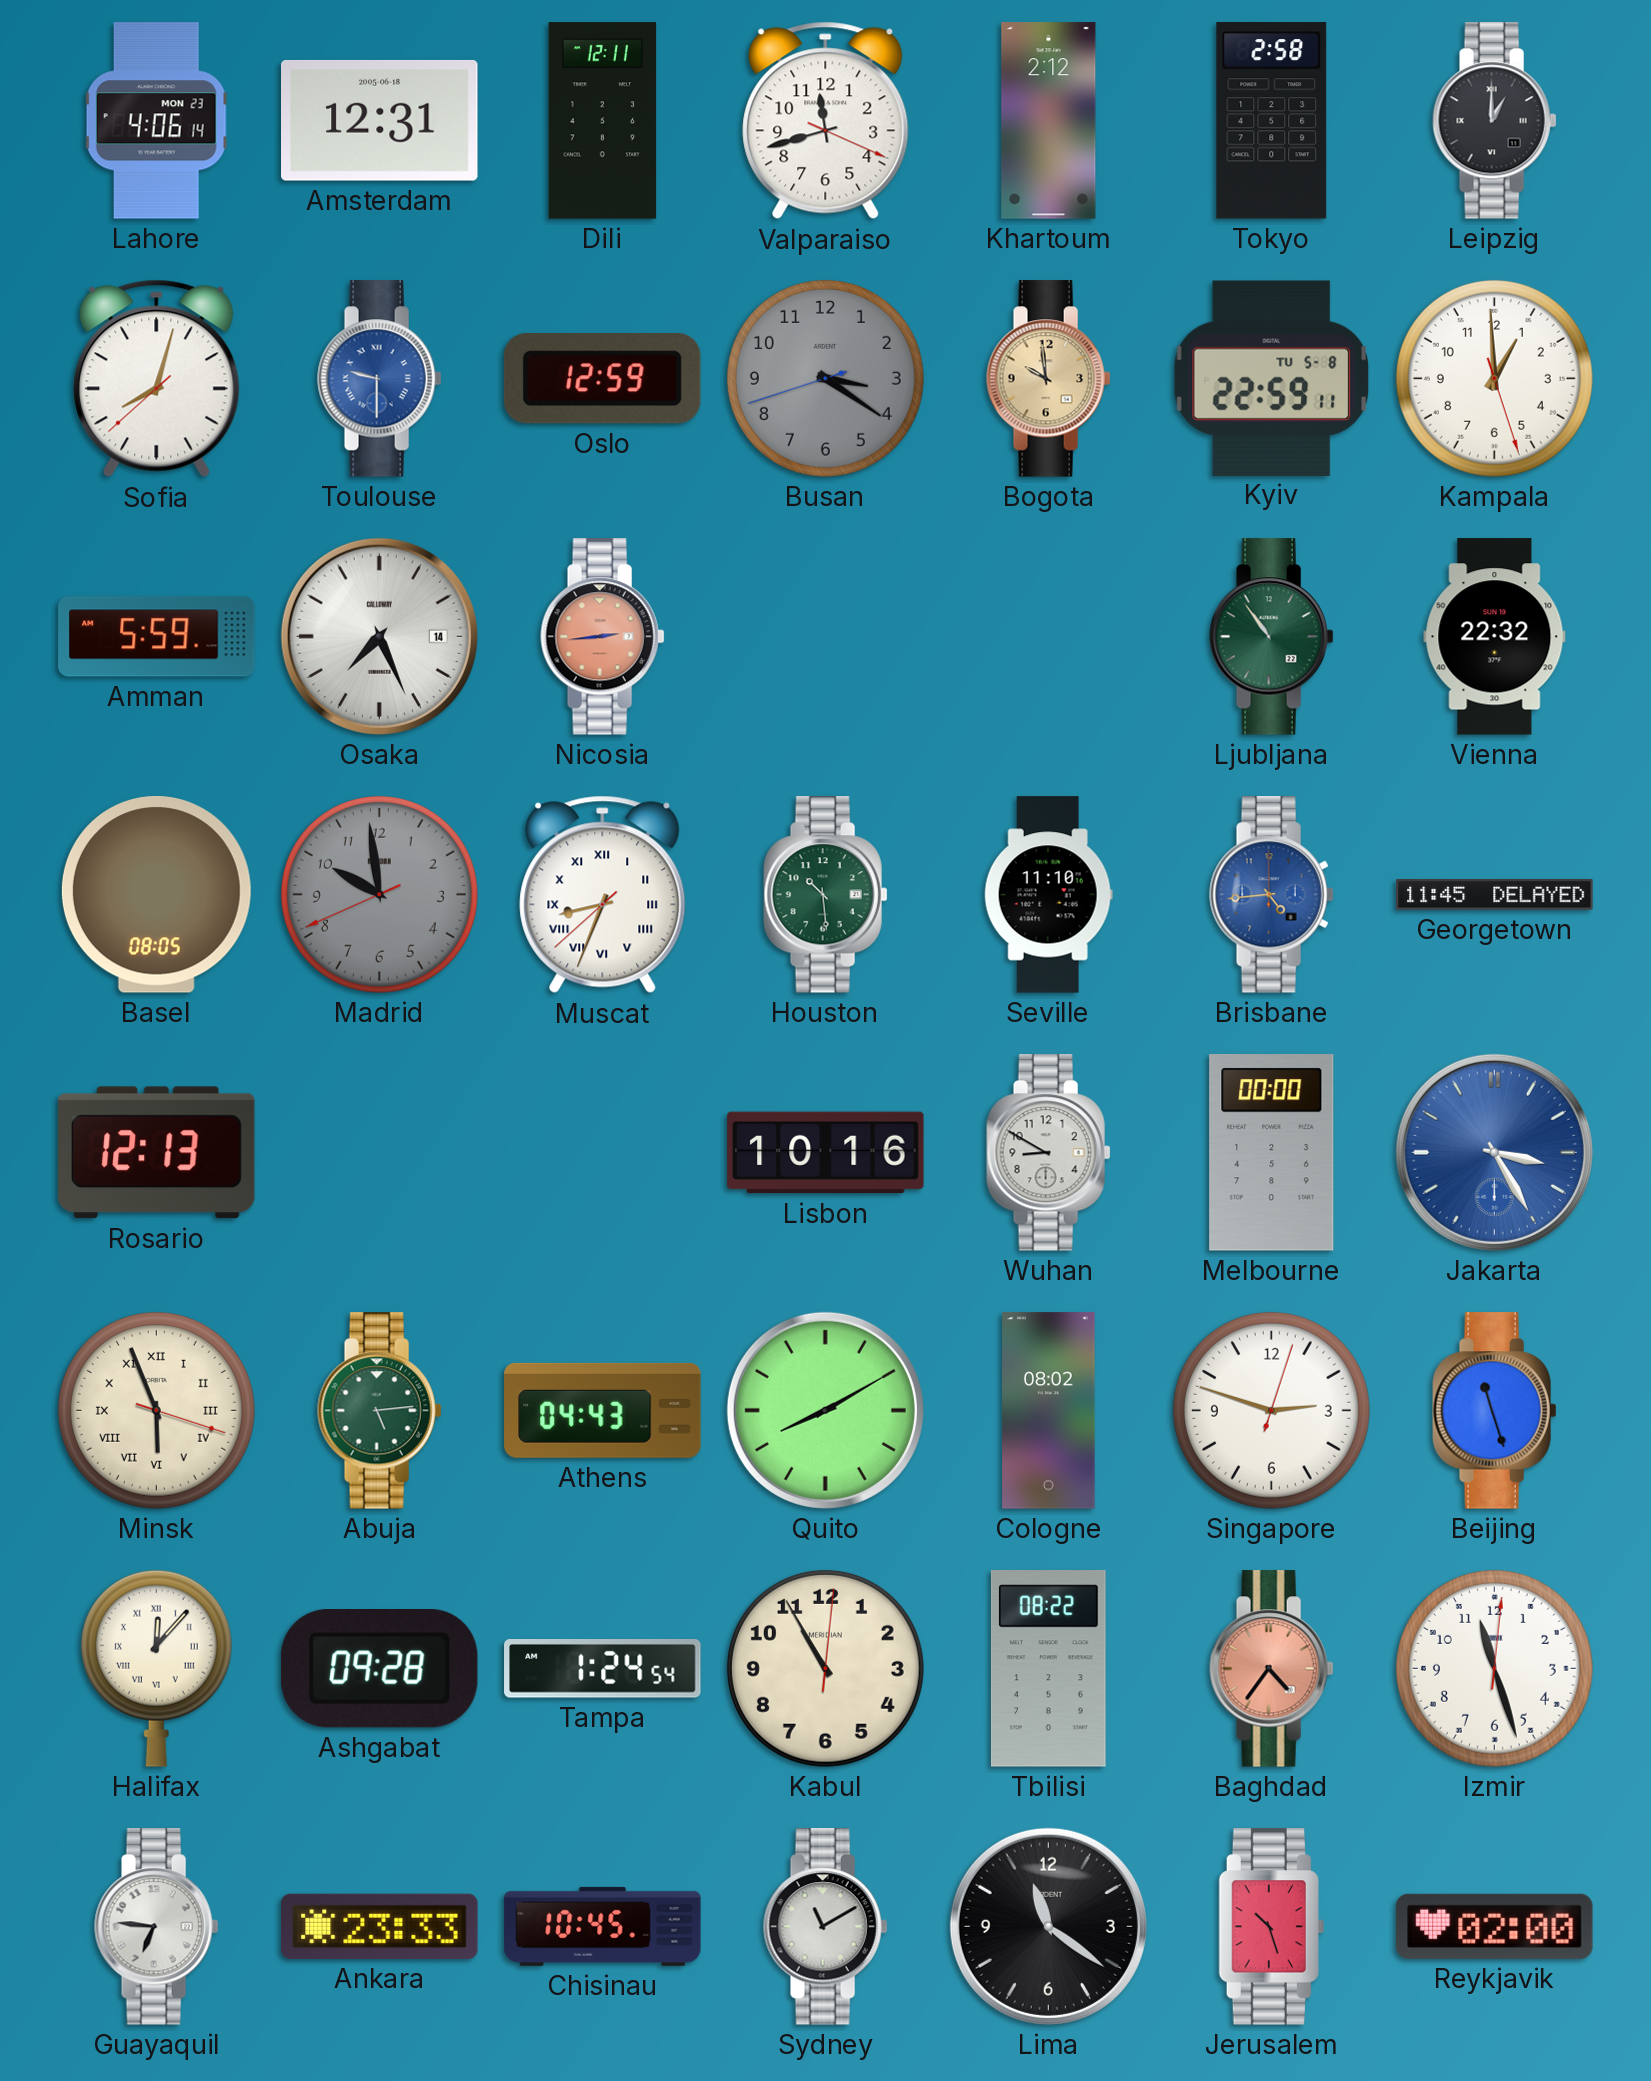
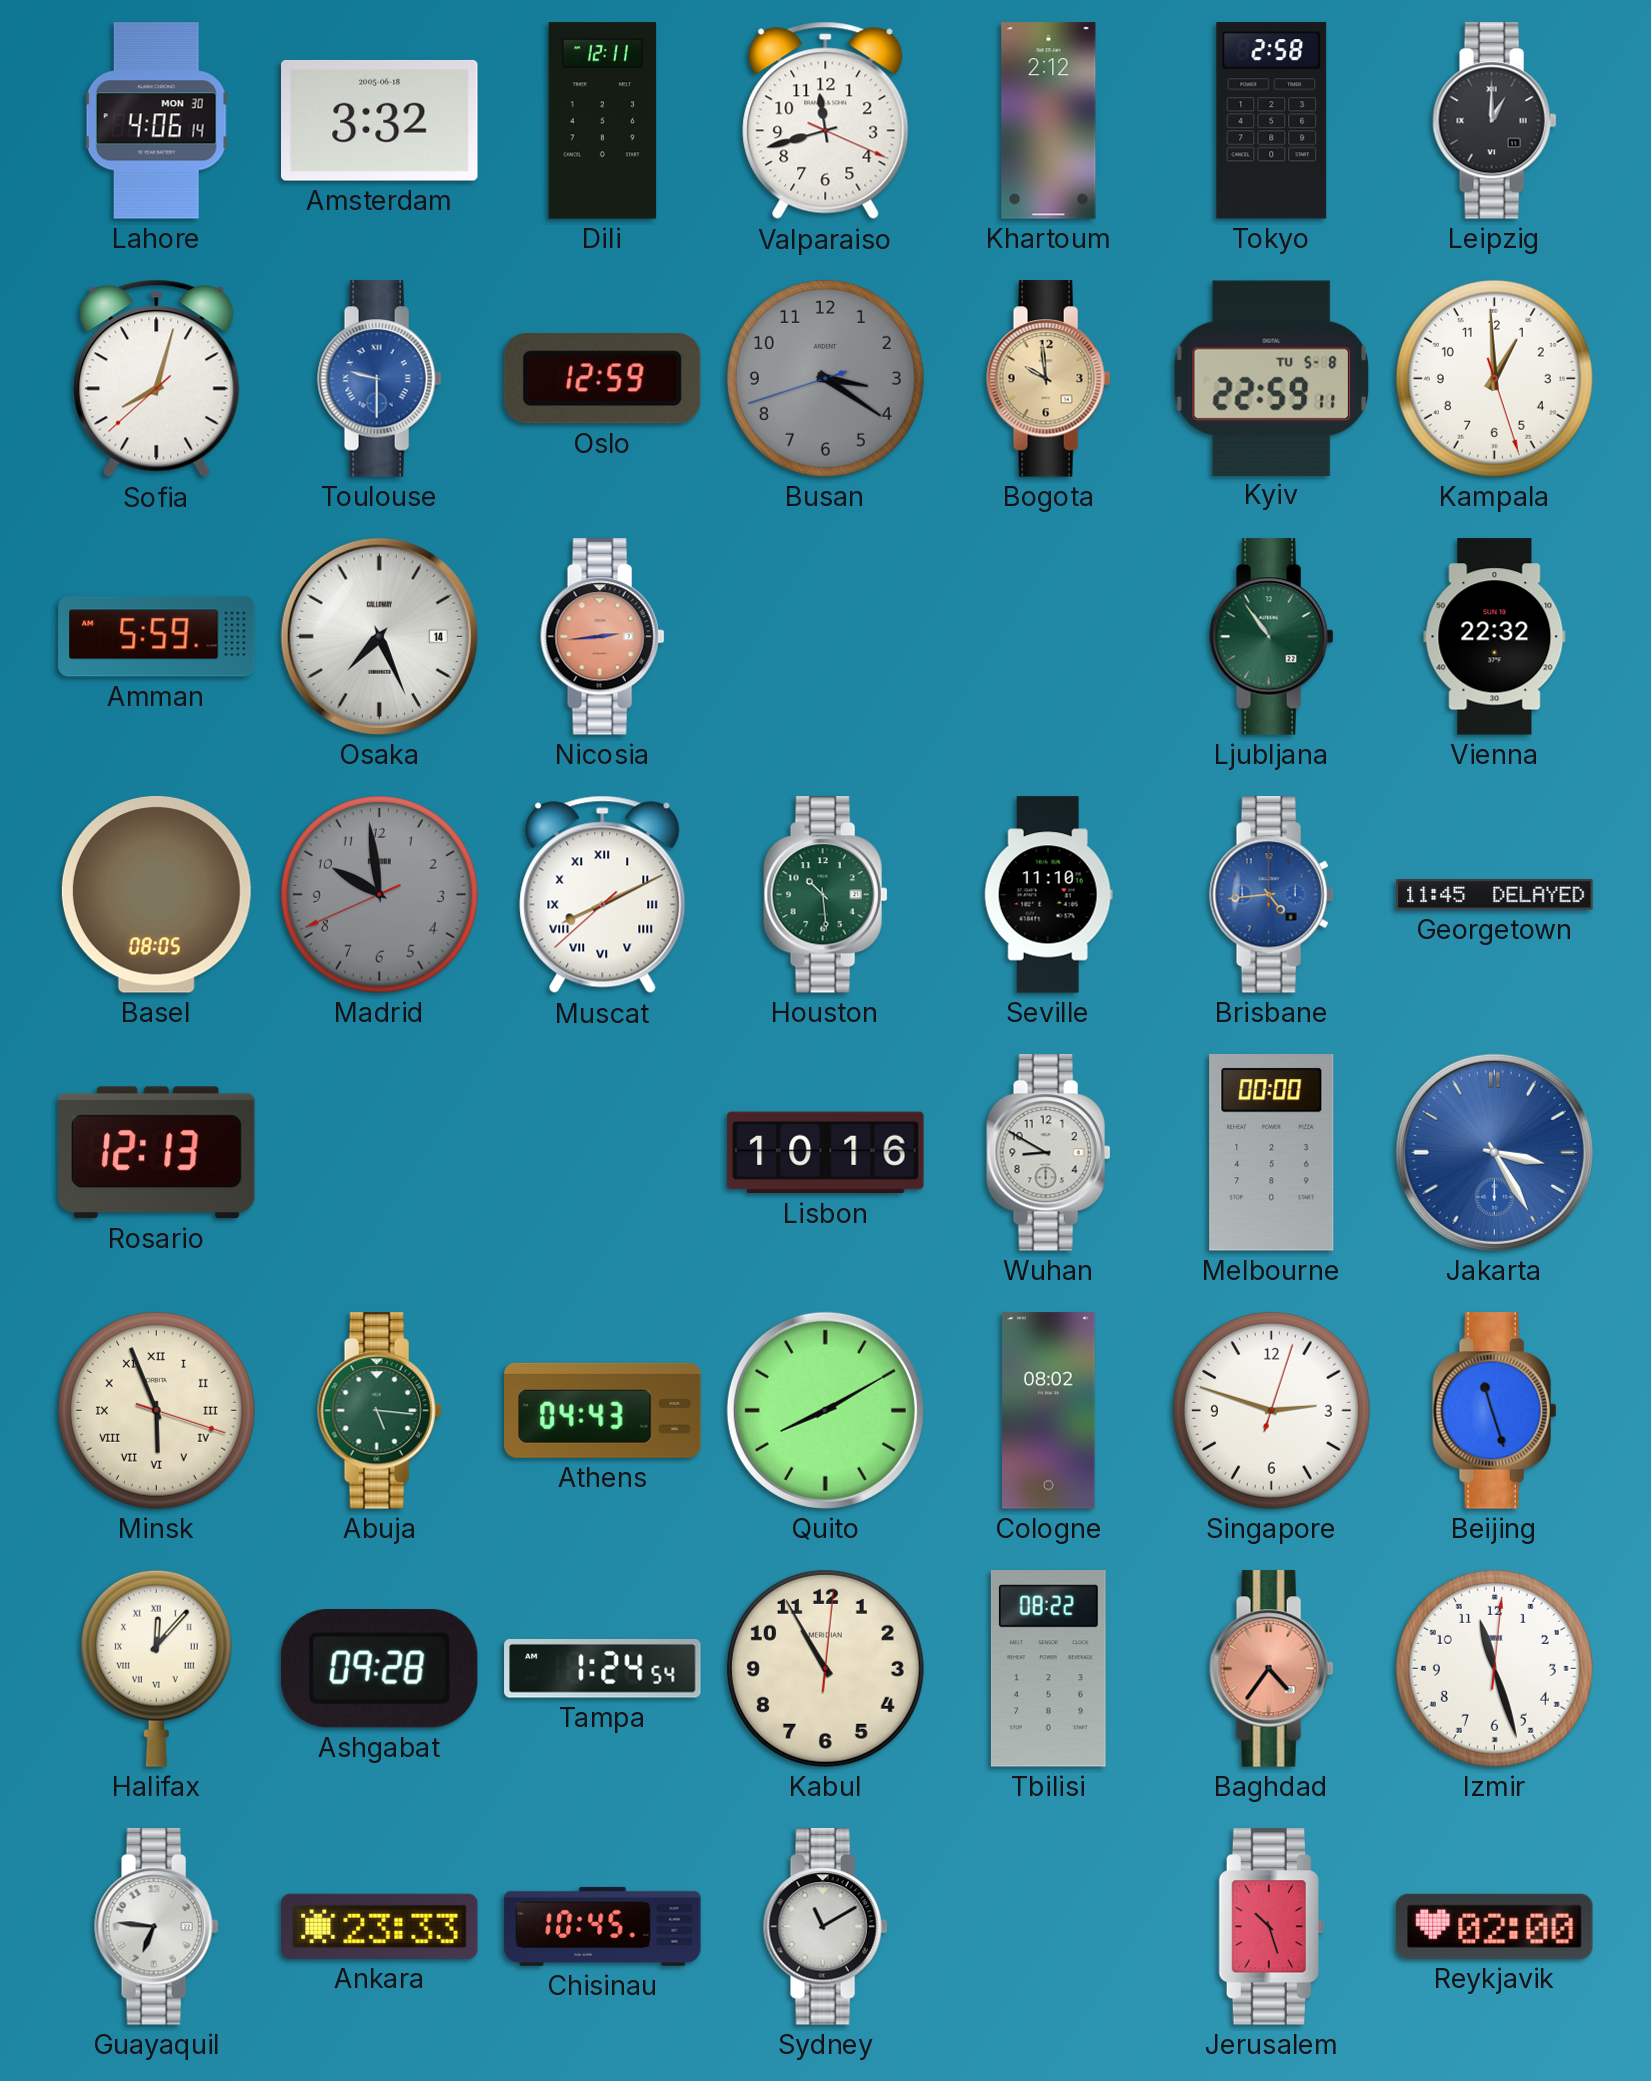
Lahore date: MON 23 -> MON 30
Amsterdam: 12:31 -> 3:32
Muscat: 8:33 -> 8:10
Abuja: 5:14 -> 5:16
Lima: 11:21 -> none
